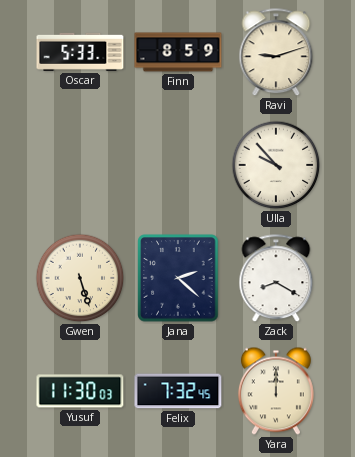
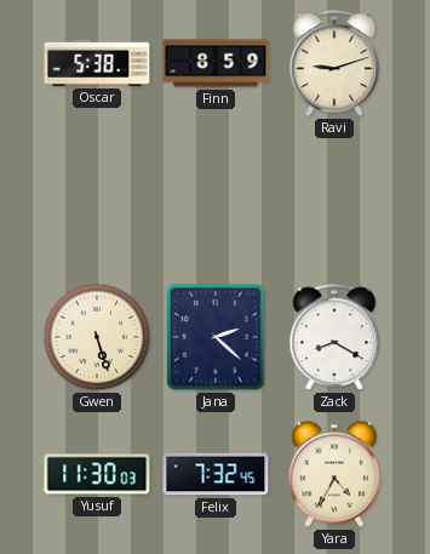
Oscar: 5:33 -> 5:38
Ulla: 9:53 -> none
Yara: 12:00 -> 4:35
